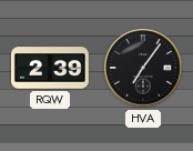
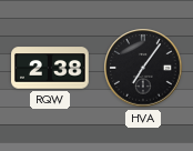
RQW: 2:39 -> 2:38
